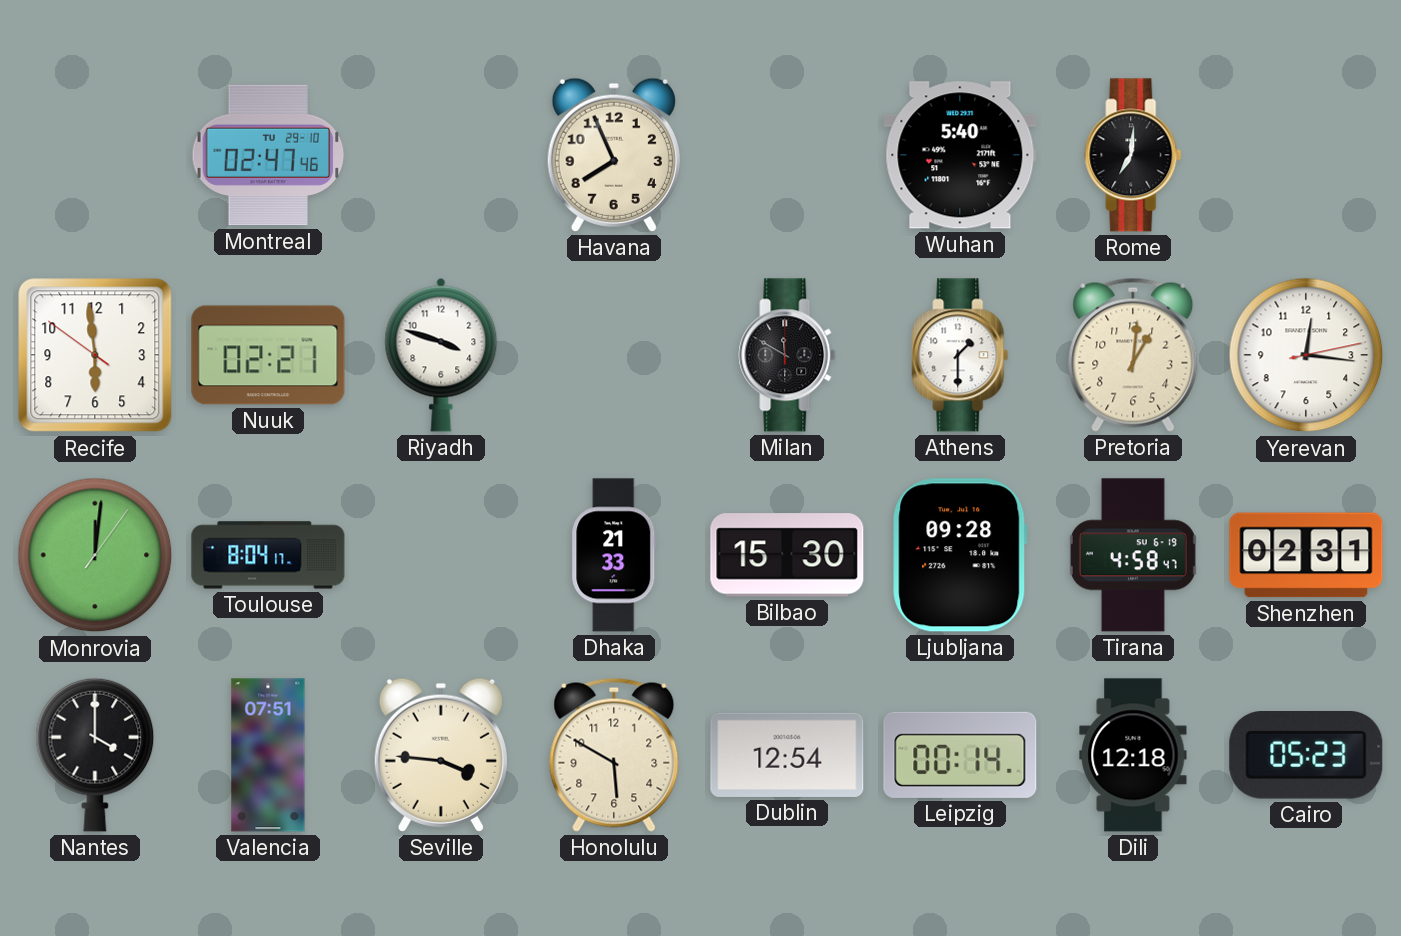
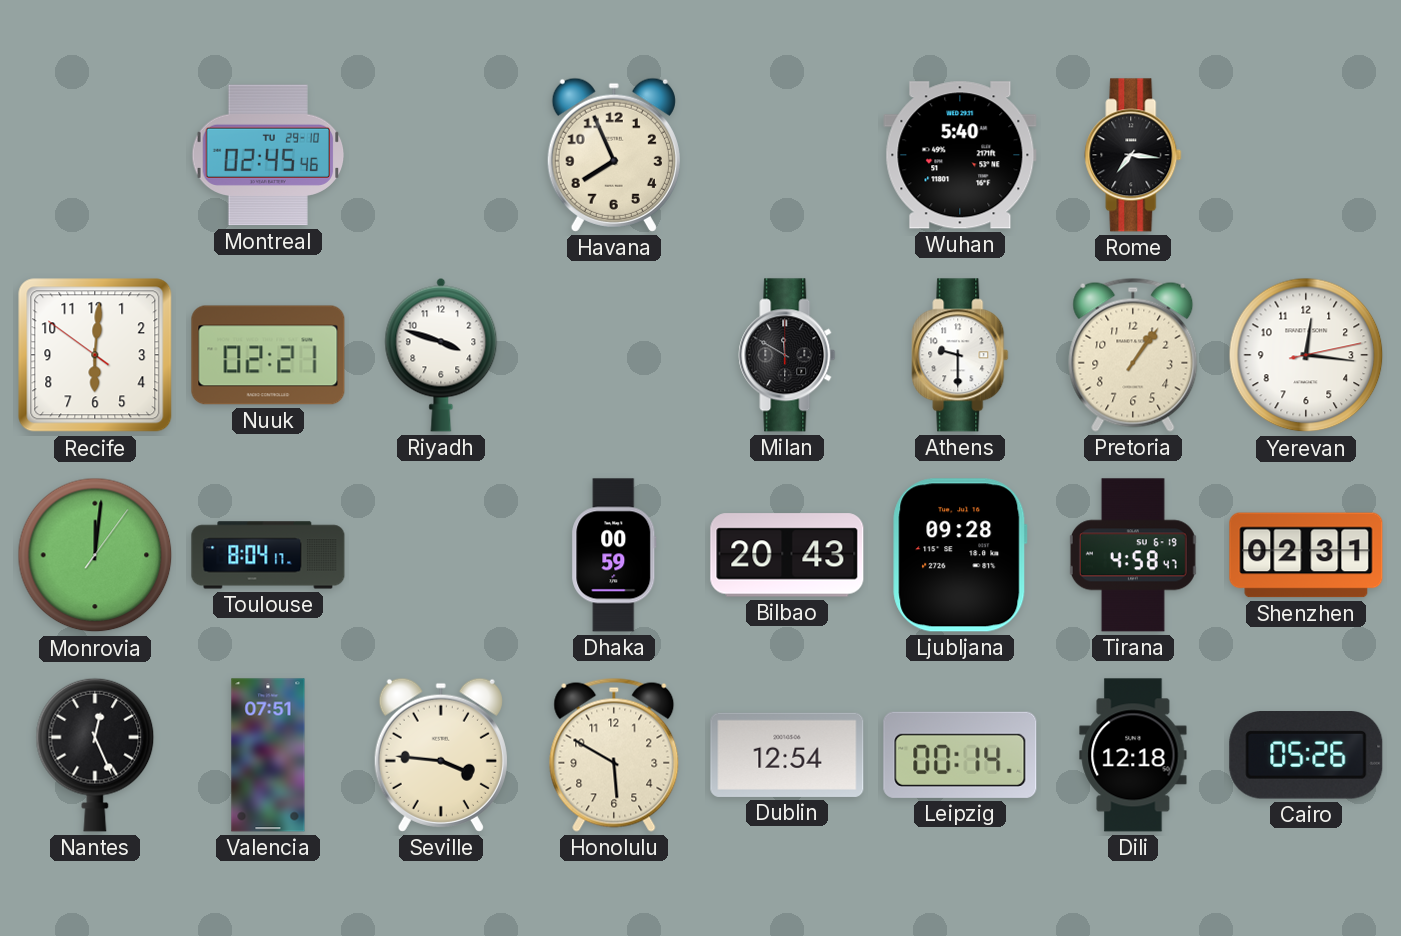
Montreal: 02:47 -> 02:45
Rome: 7:01 -> 7:16
Recife: 5:58 -> 6:00
Athens: 1:30 -> 9:30
Pretoria: 1:01 -> 1:06
Dhaka: 21:33 -> 00:59
Bilbao: 15:30 -> 20:43
Nantes: 4:00 -> 12:26
Cairo: 05:23 -> 05:26
